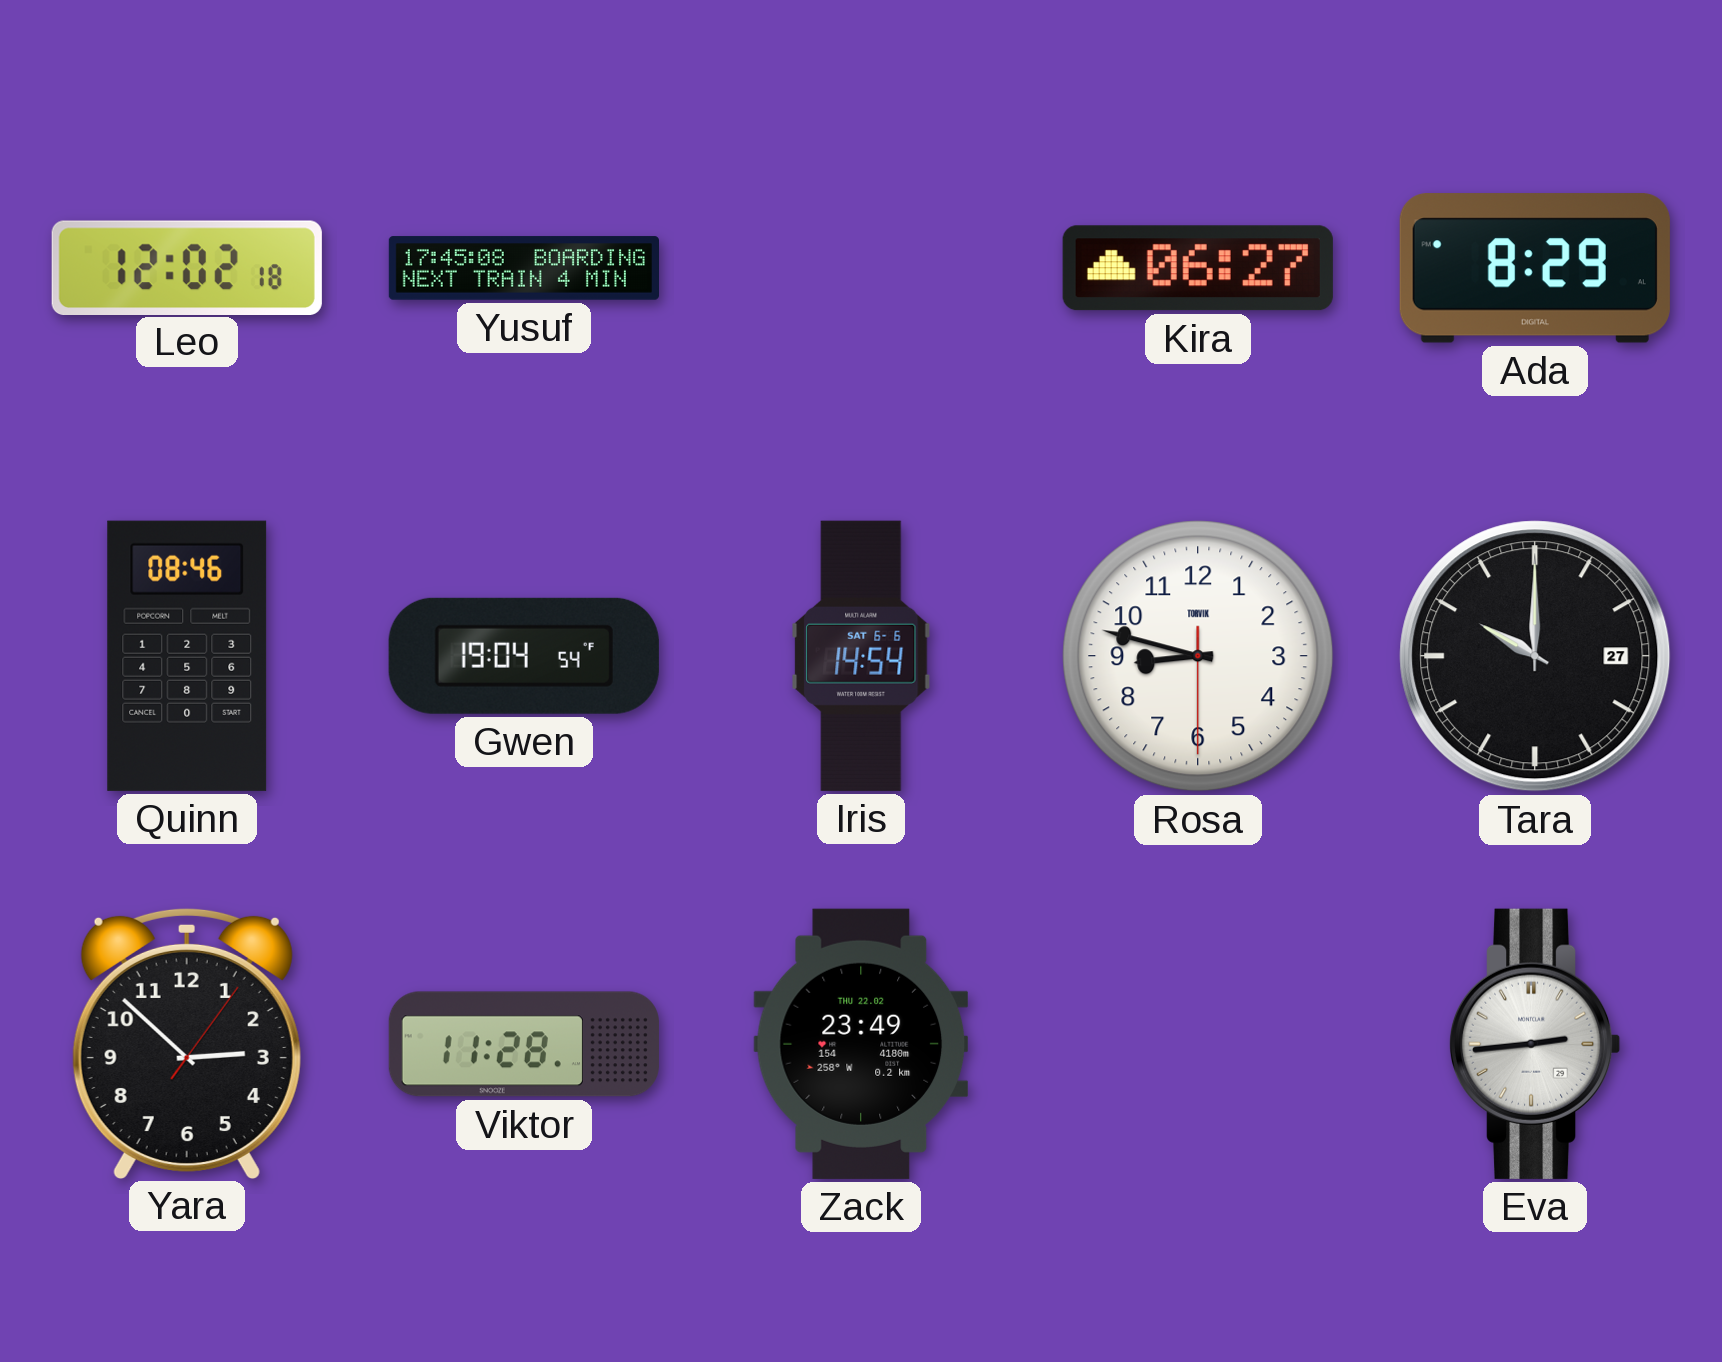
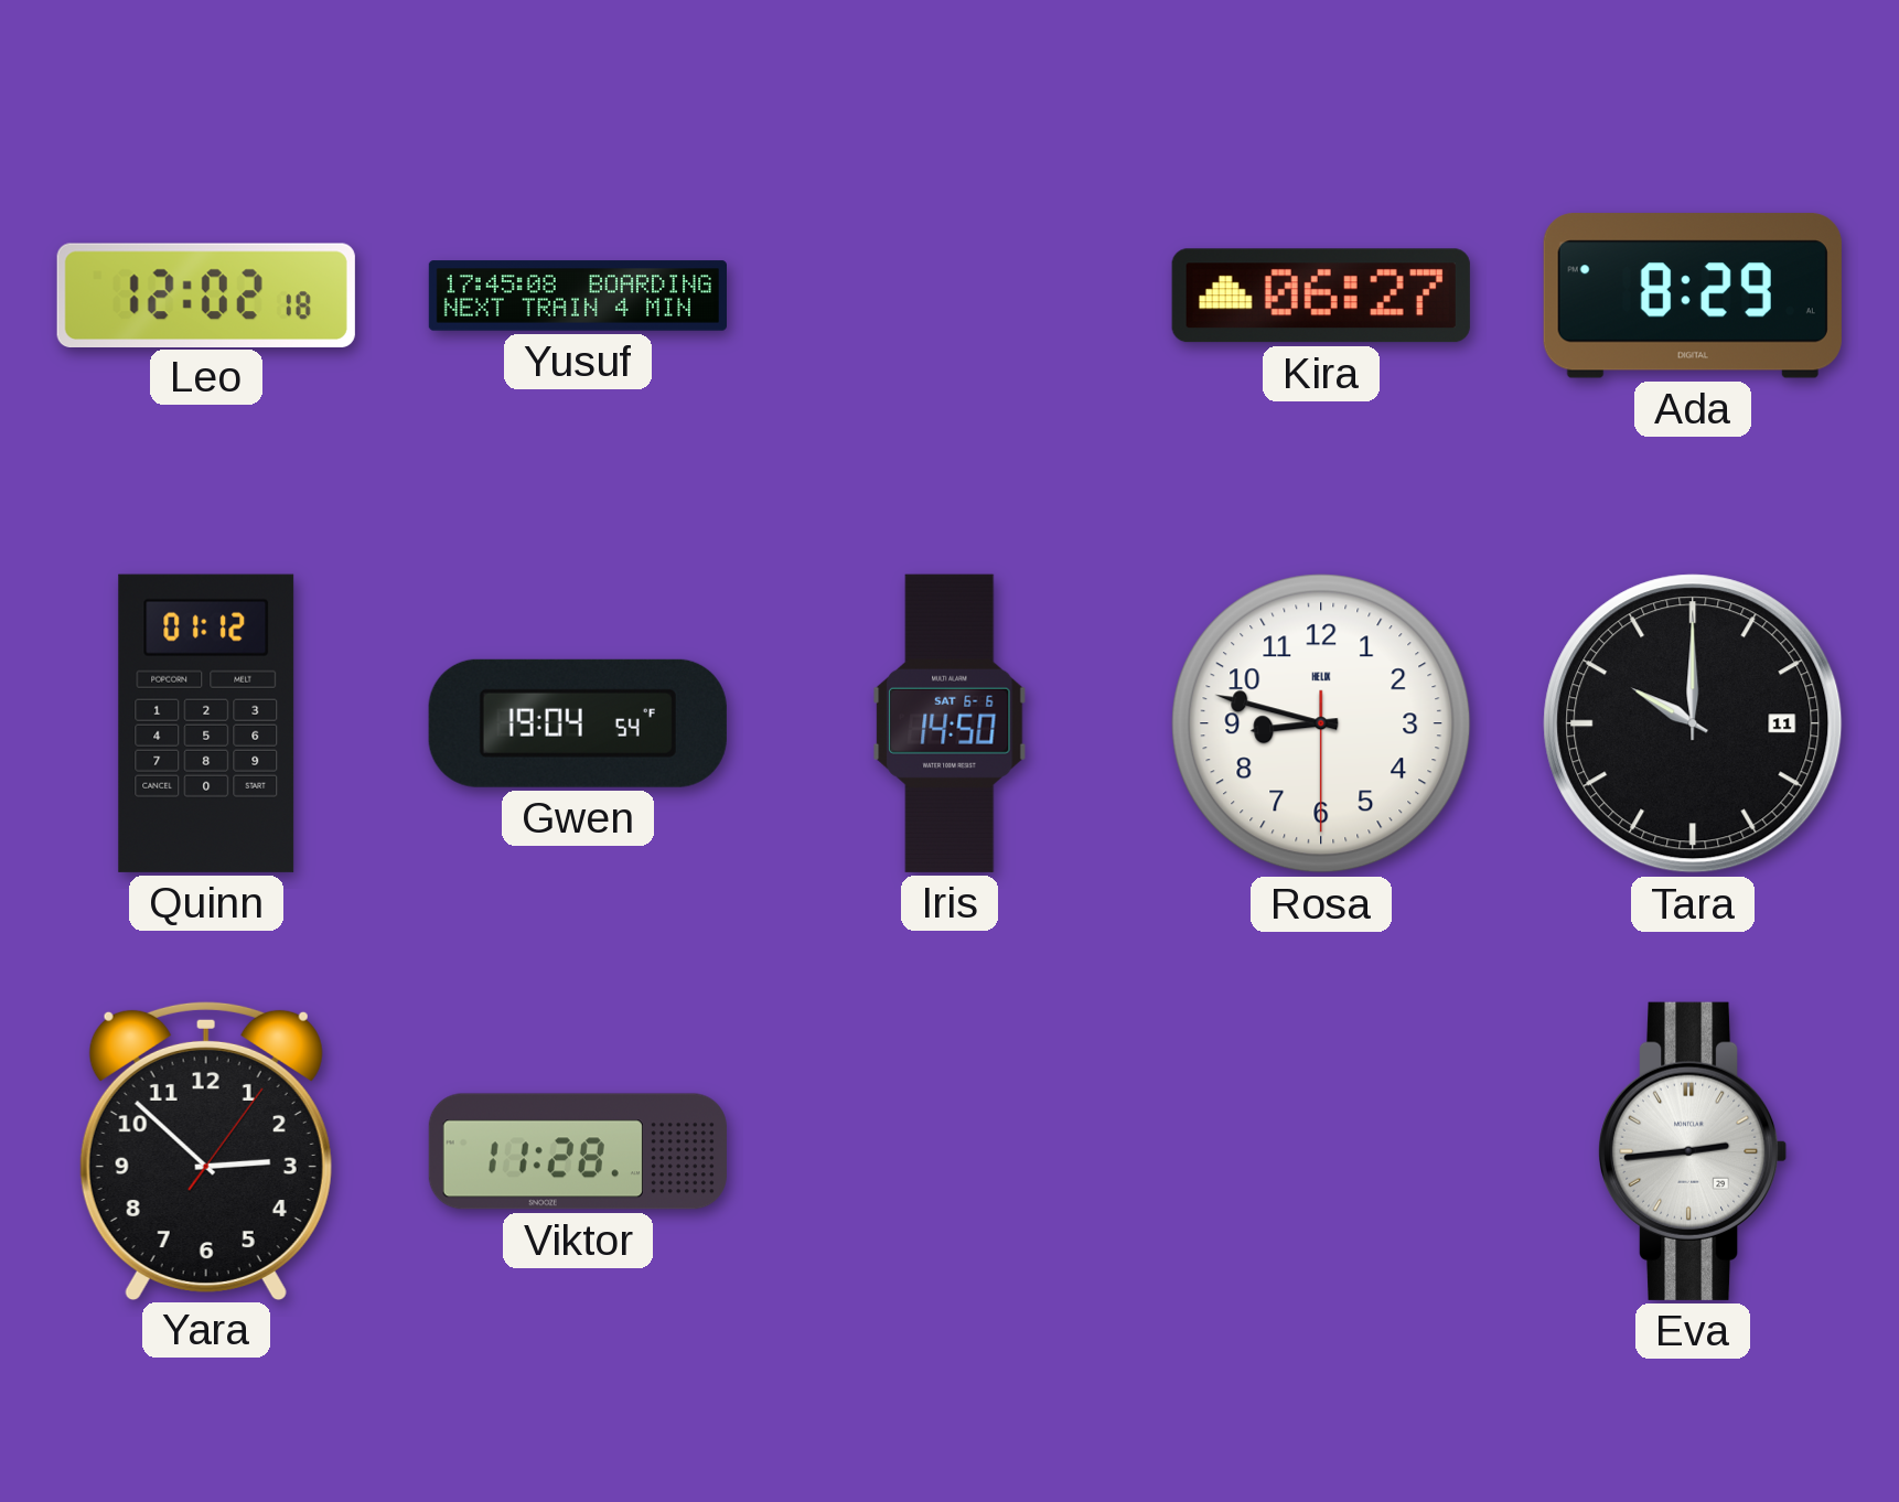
Quinn: 08:46 -> 01:12
Iris: 14:54 -> 14:50
Rosa brand: TORVIK -> HELIX
Tara date: 27 -> 11
Zack: 23:49 -> none
